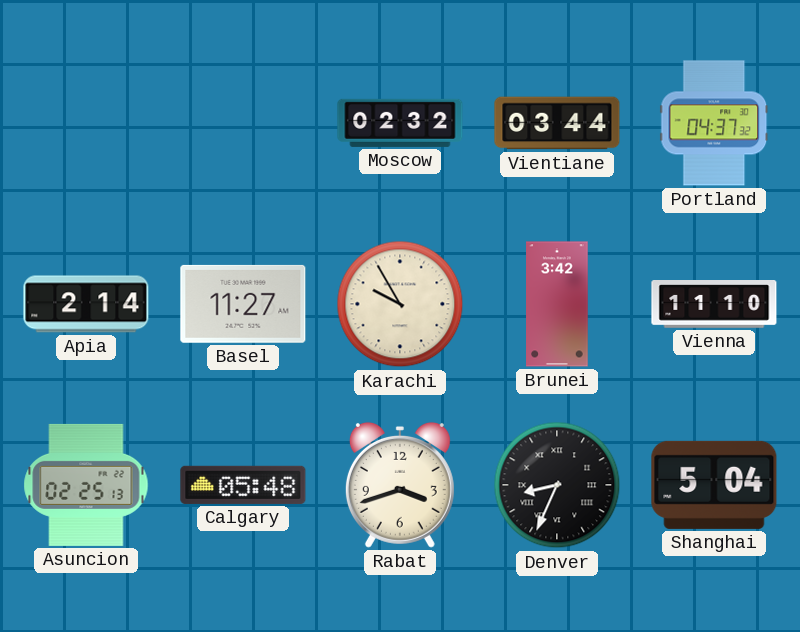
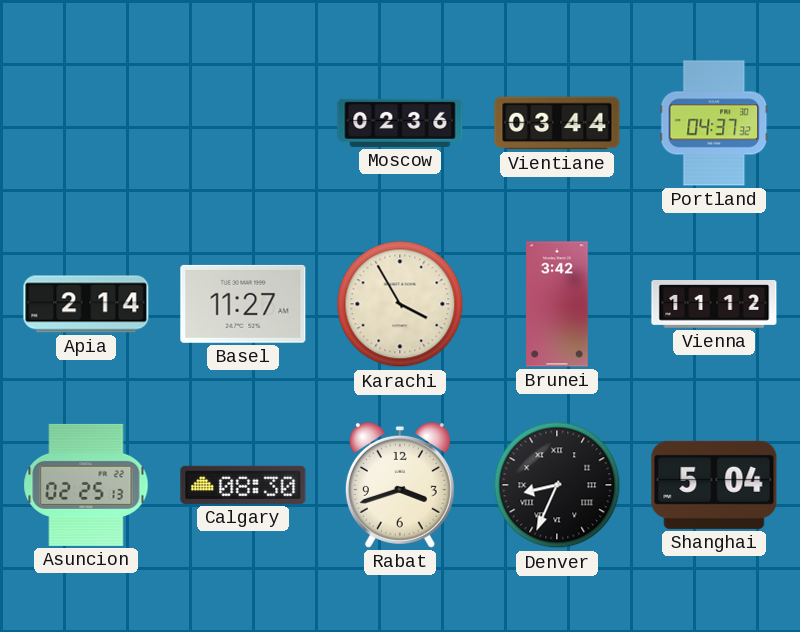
Moscow: 02:32 -> 02:36
Karachi: 9:55 -> 3:55
Vienna: 11:10 -> 11:12
Calgary: 05:48 -> 08:30
